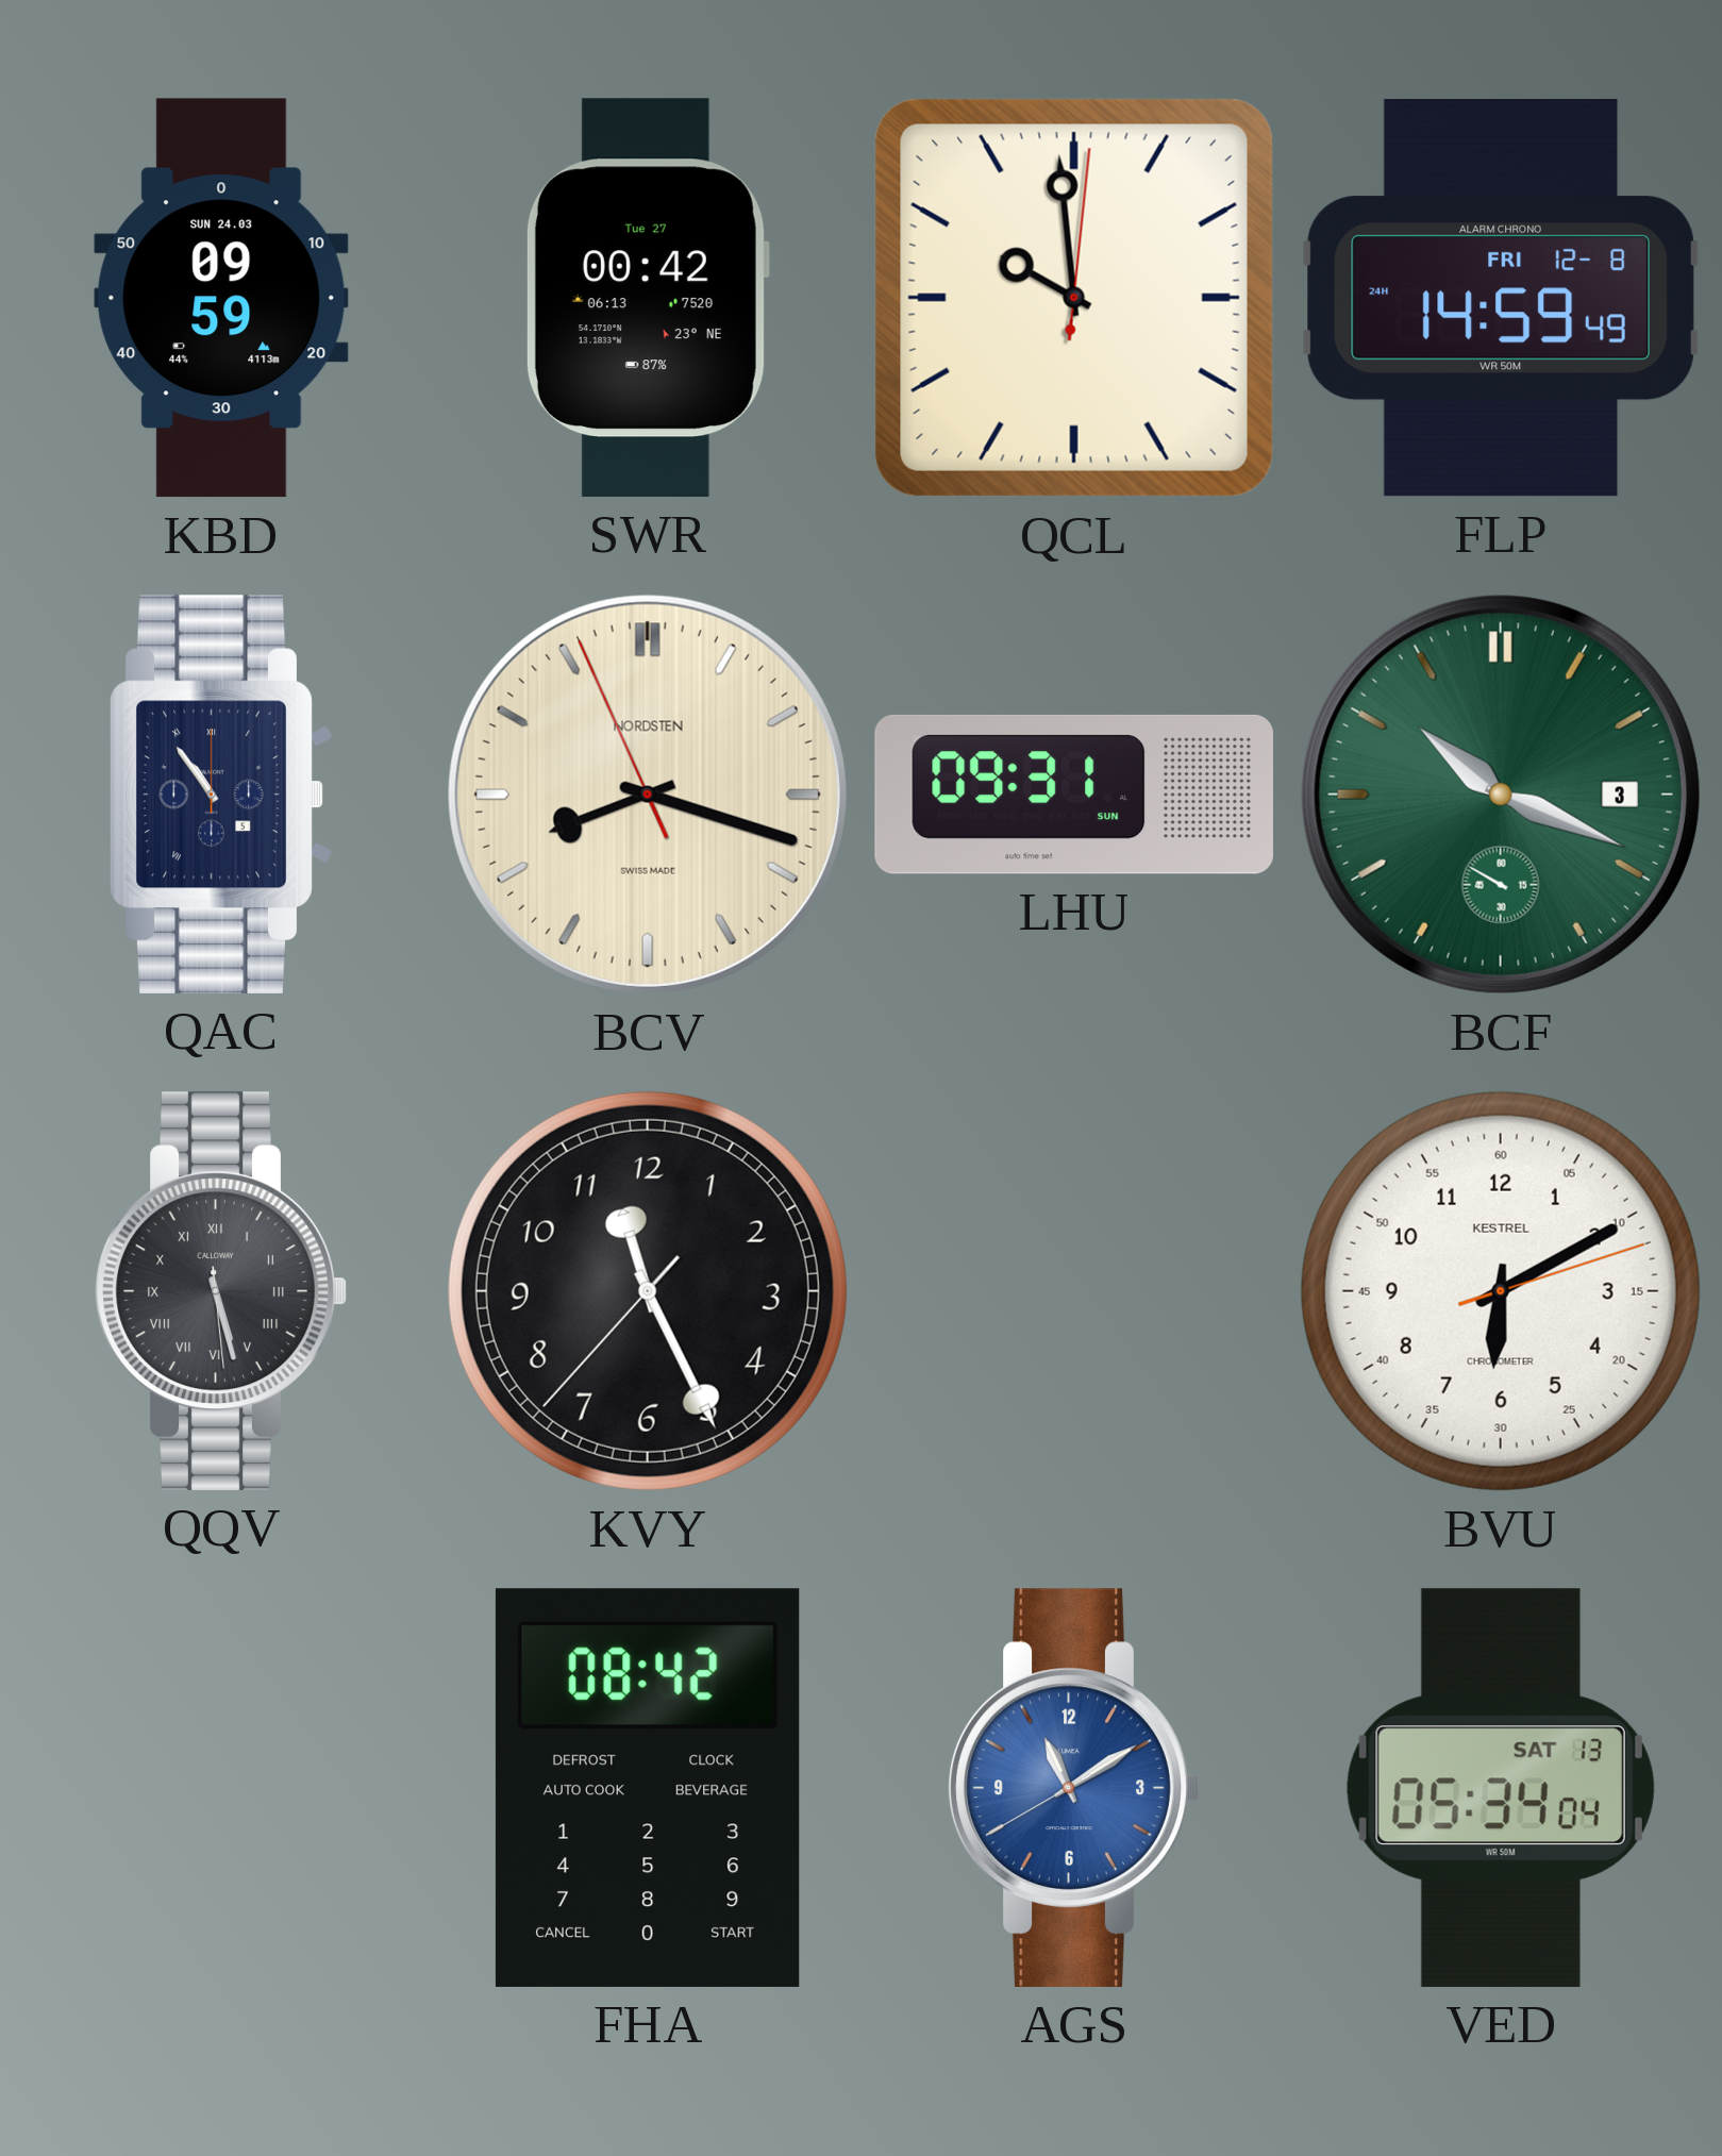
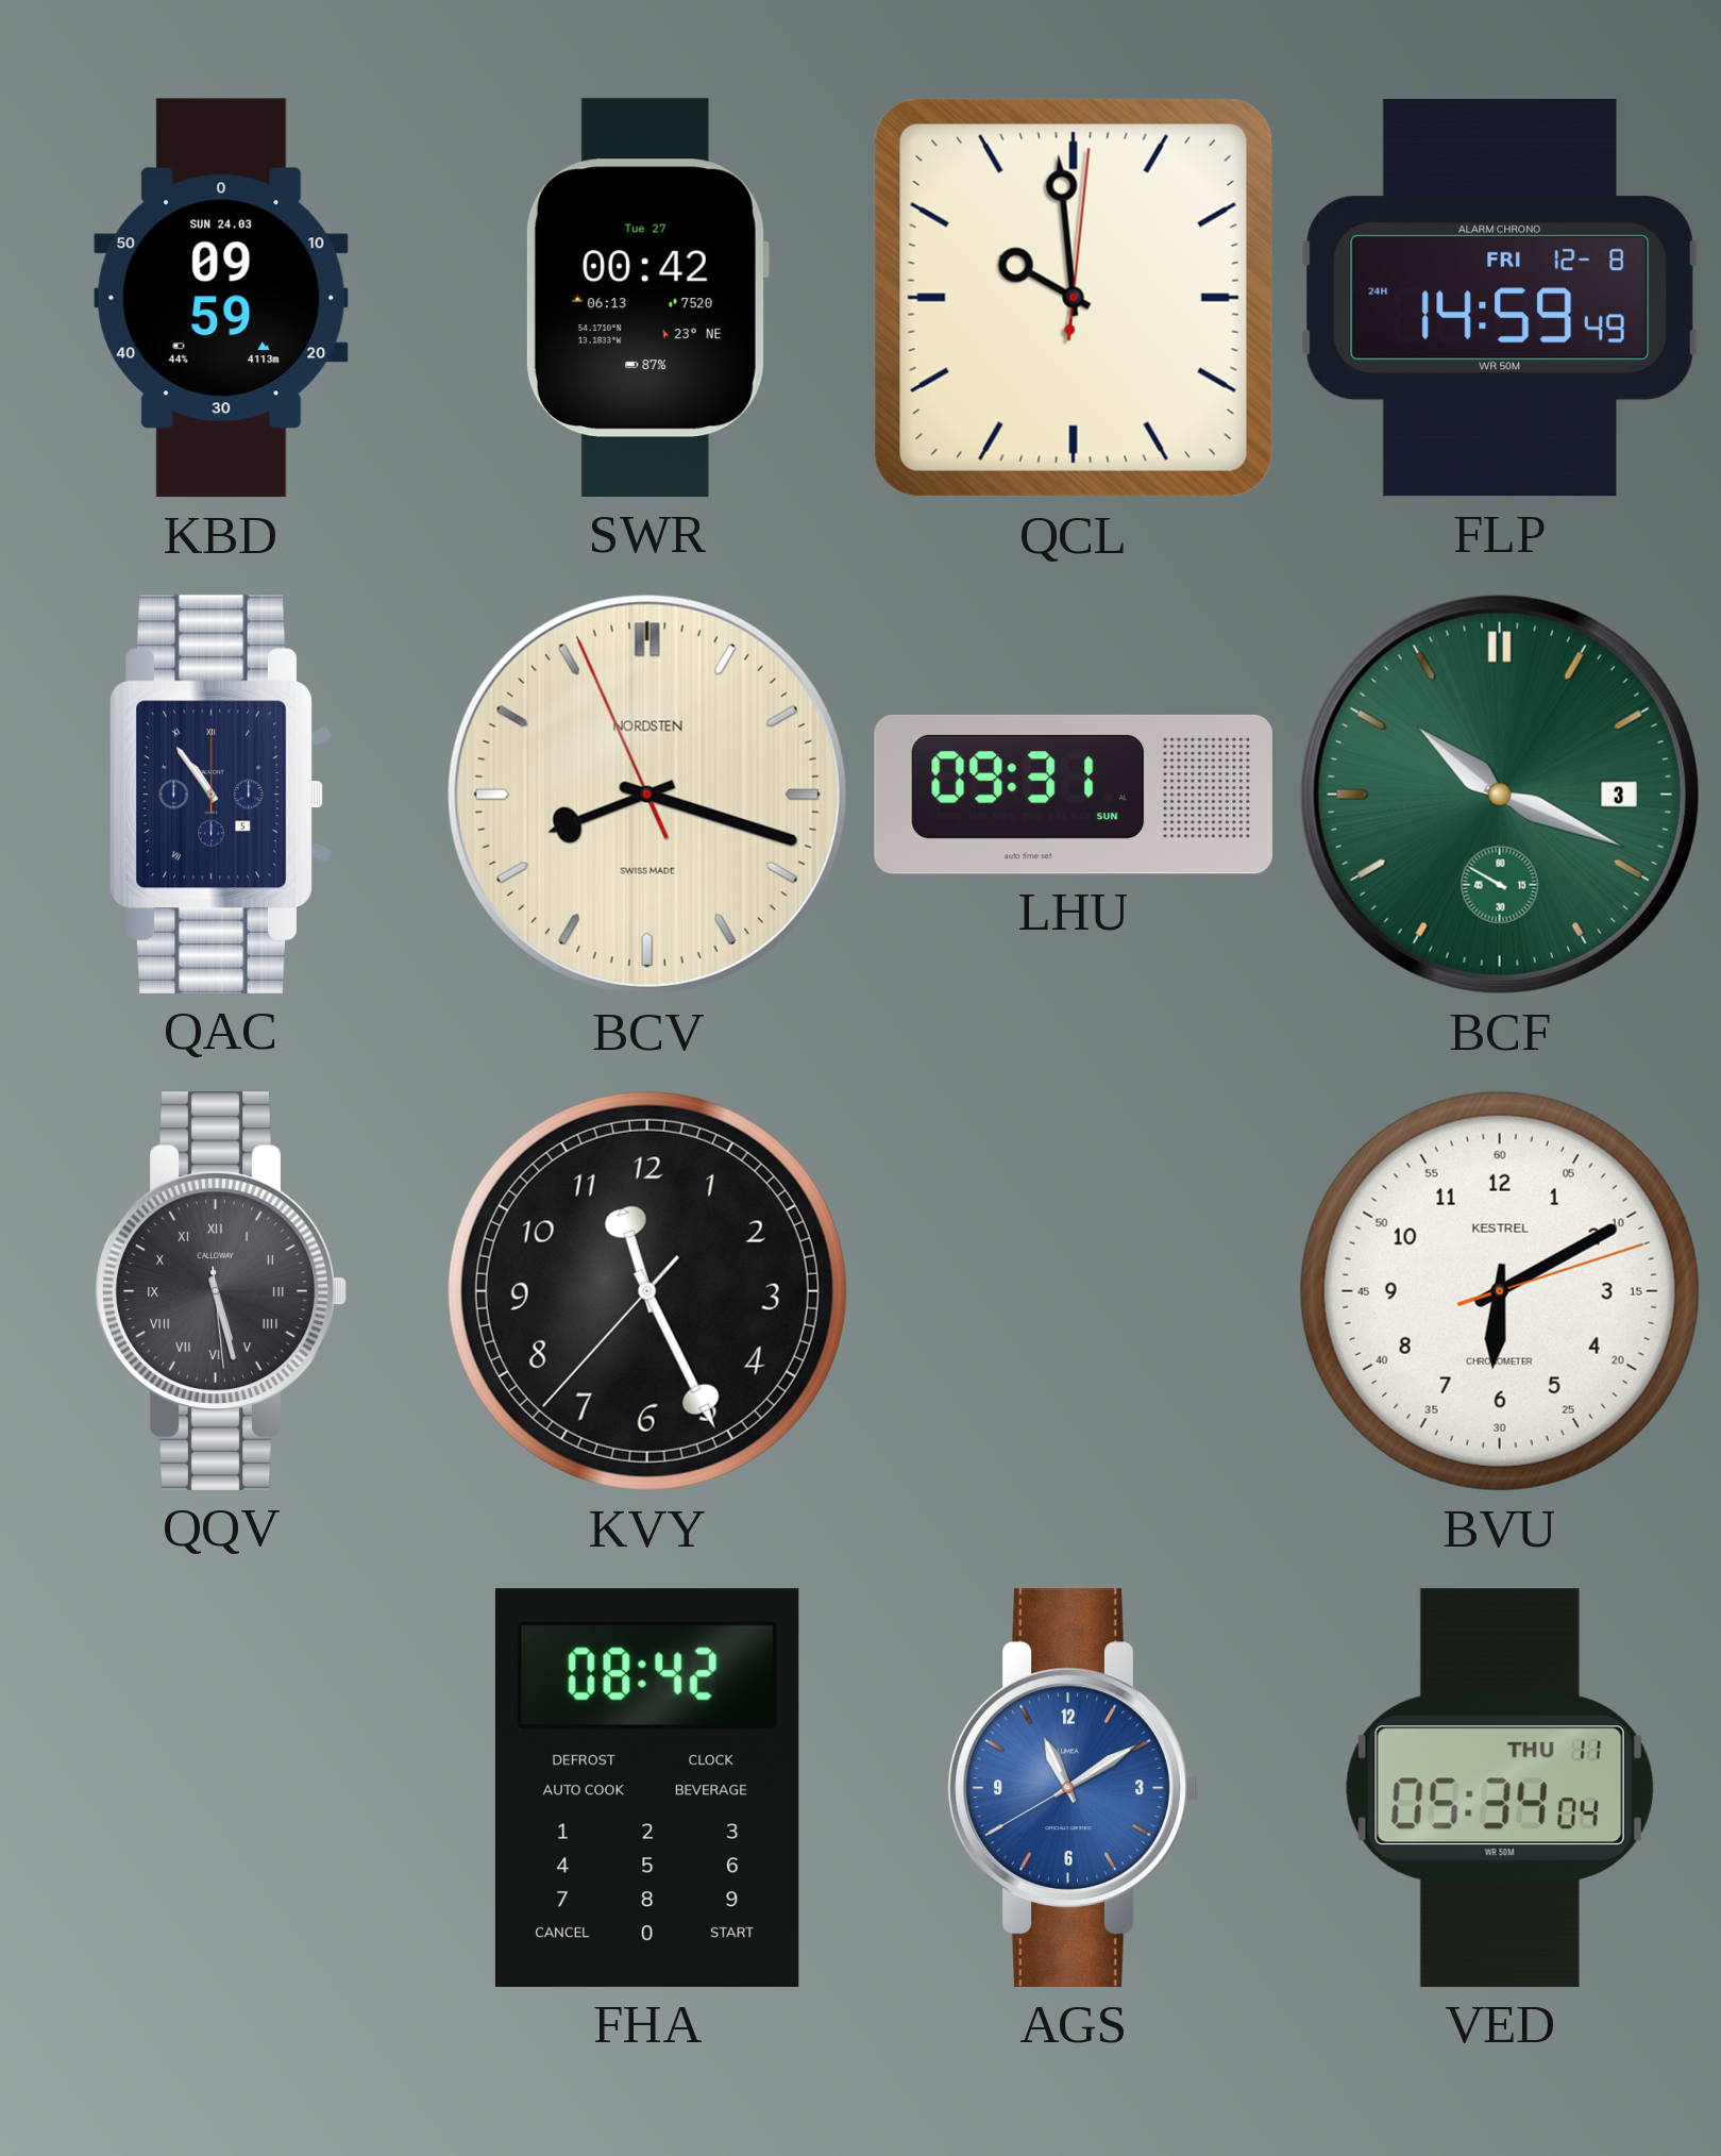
VED date: SAT 13 -> THU 11
